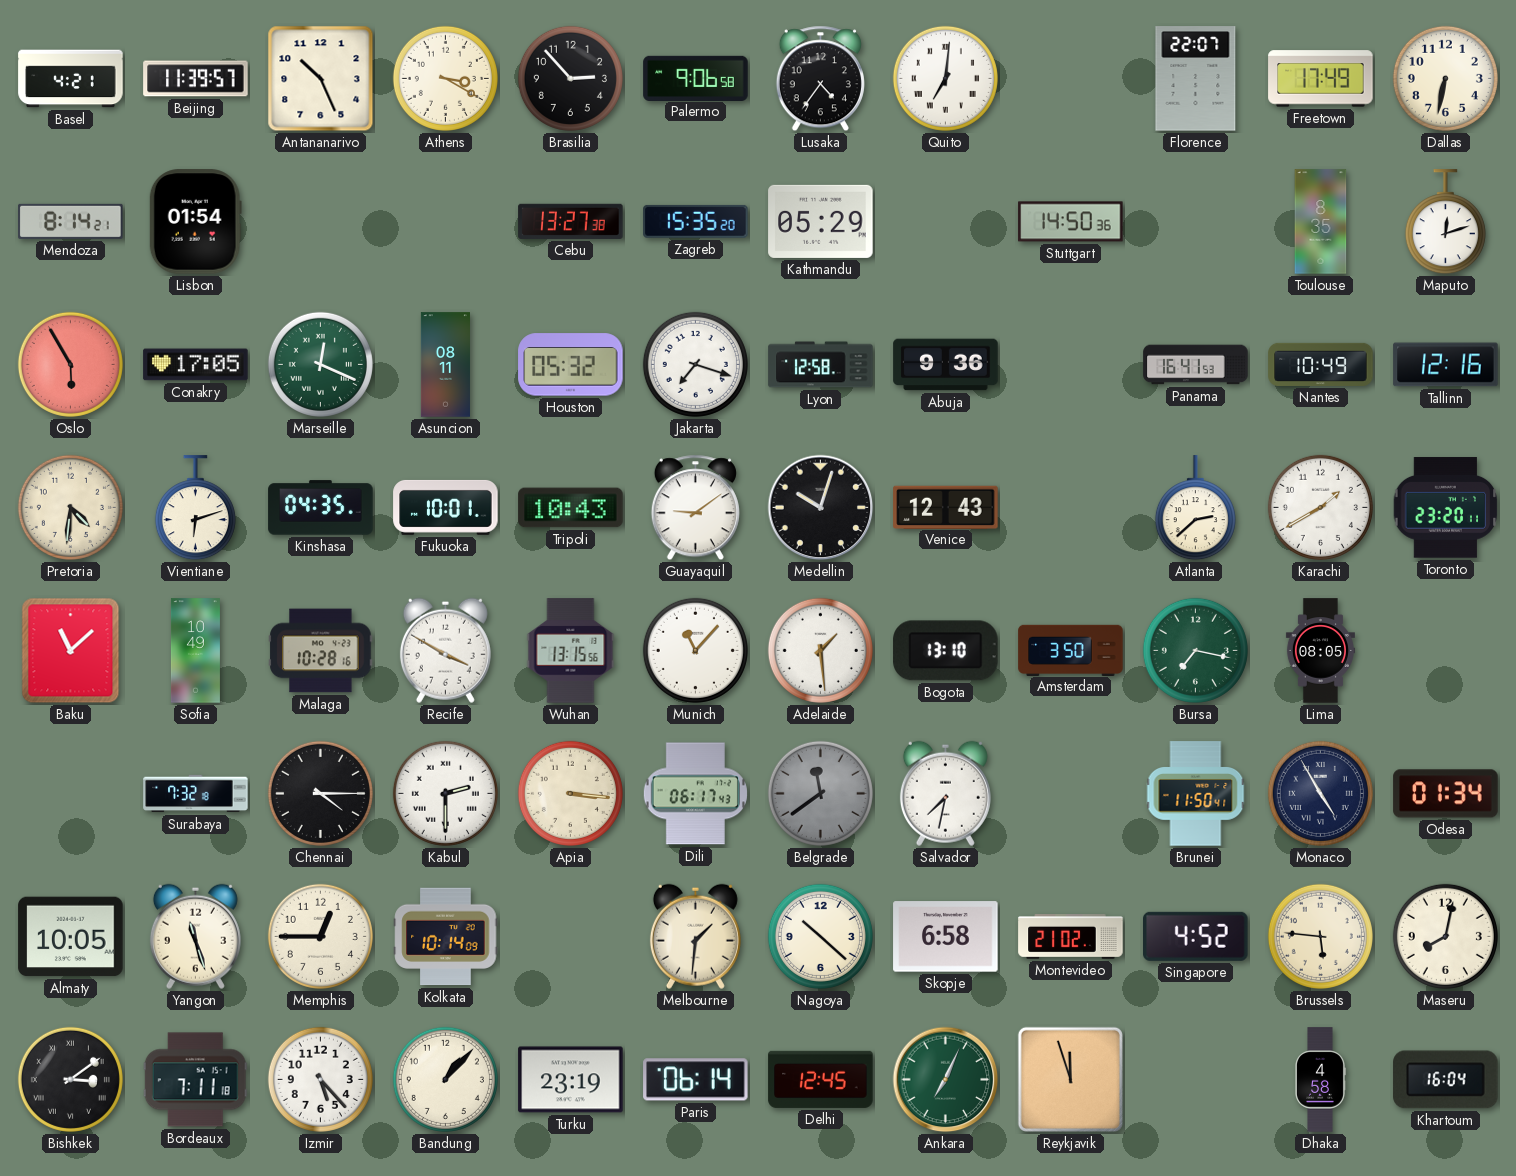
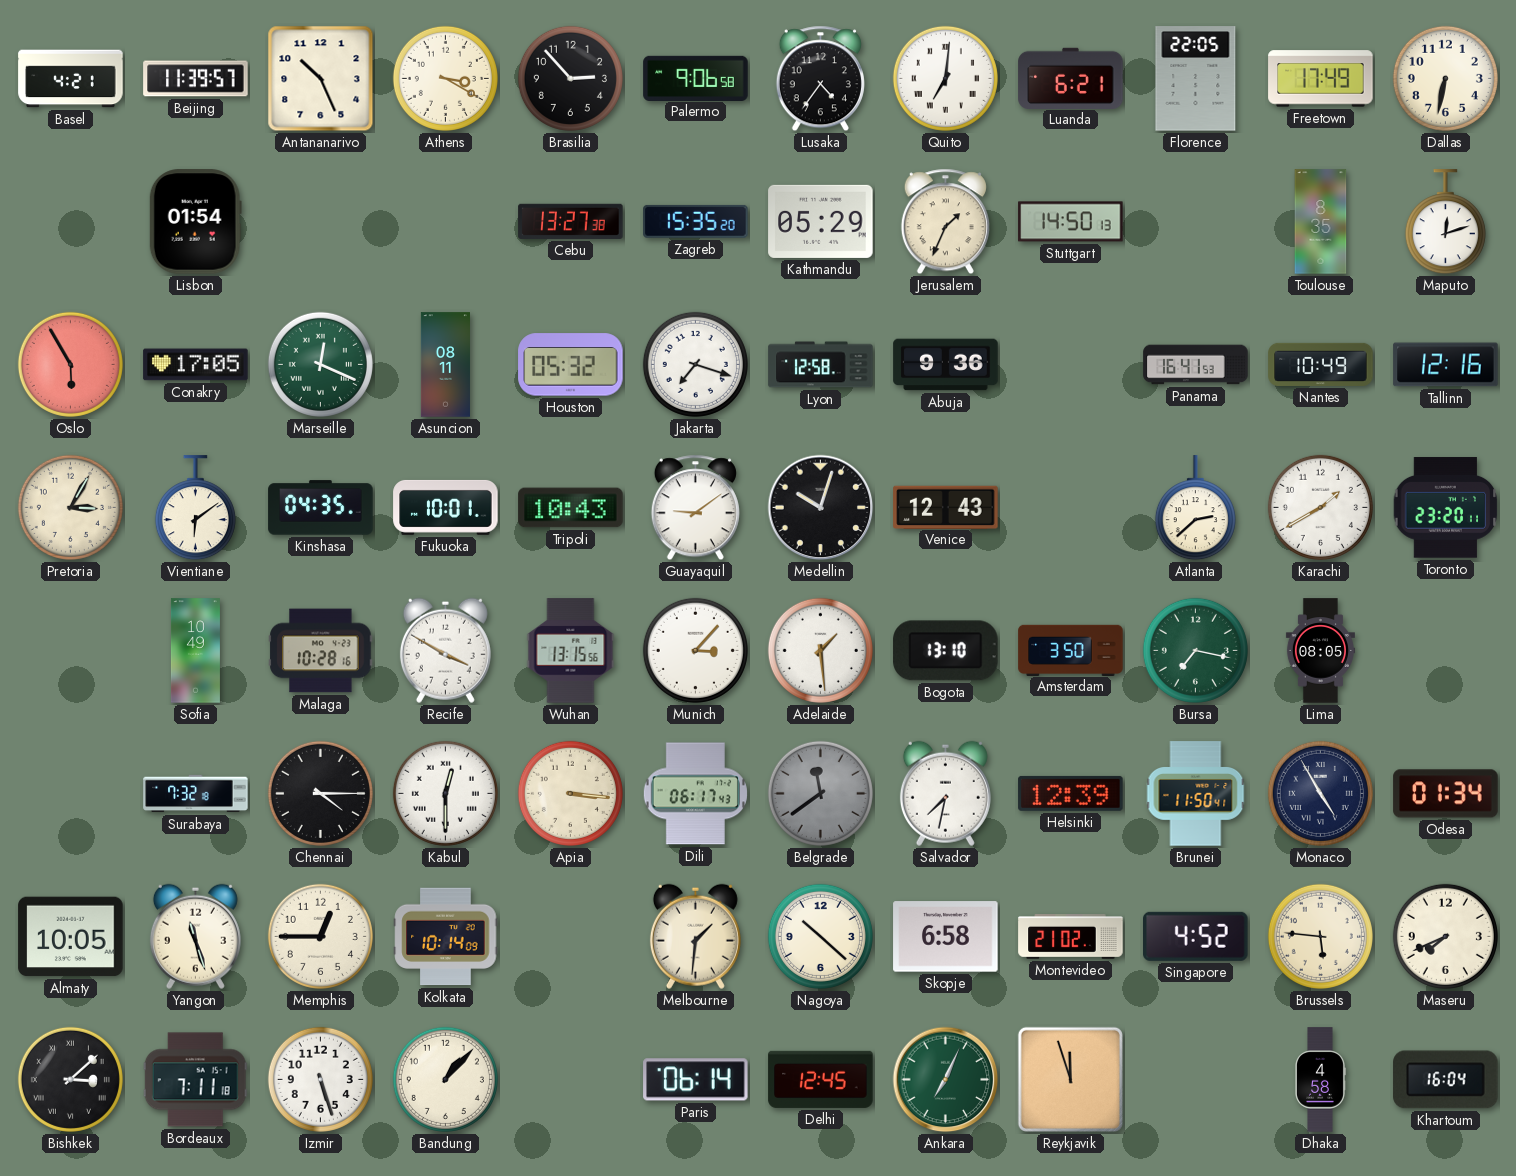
Luanda: none -> 6:21
Florence: 22:07 -> 22:05
Mendoza: 8:14 -> none
Jerusalem: none -> 1:34
Stuttgart: 14:50:36 -> 14:50:13
Pretoria: 4:31 -> 3:05
Vientiane: 6:12 -> 6:09
Baku: 11:08 -> none
Munich: 11:07 -> 3:07
Kabul: 2:30 -> 12:30
Helsinki: none -> 12:39
Maseru: 8:02 -> 7:41
Bishkek: 3:09 -> 3:08
Izmir: 5:23 -> 5:27
Turku: 23:19 -> none
